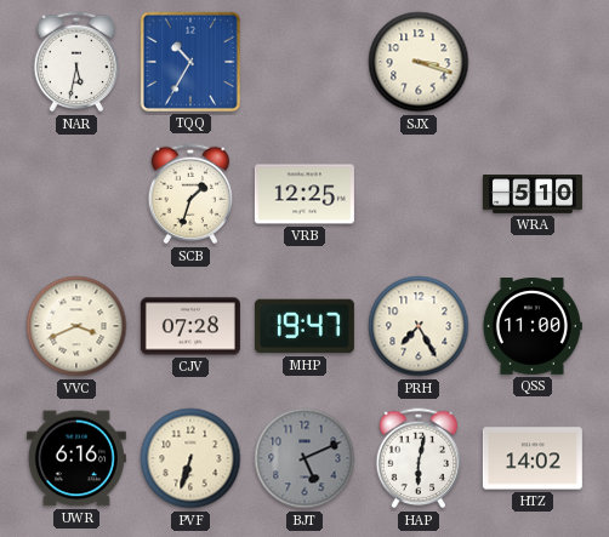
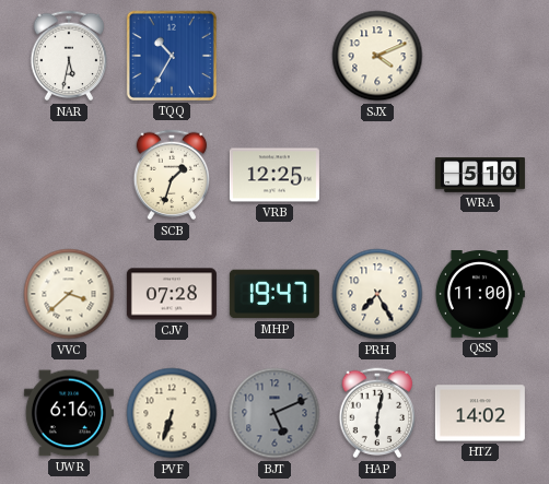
SJX: 3:18 -> 4:11
VVC: 3:41 -> 3:38
